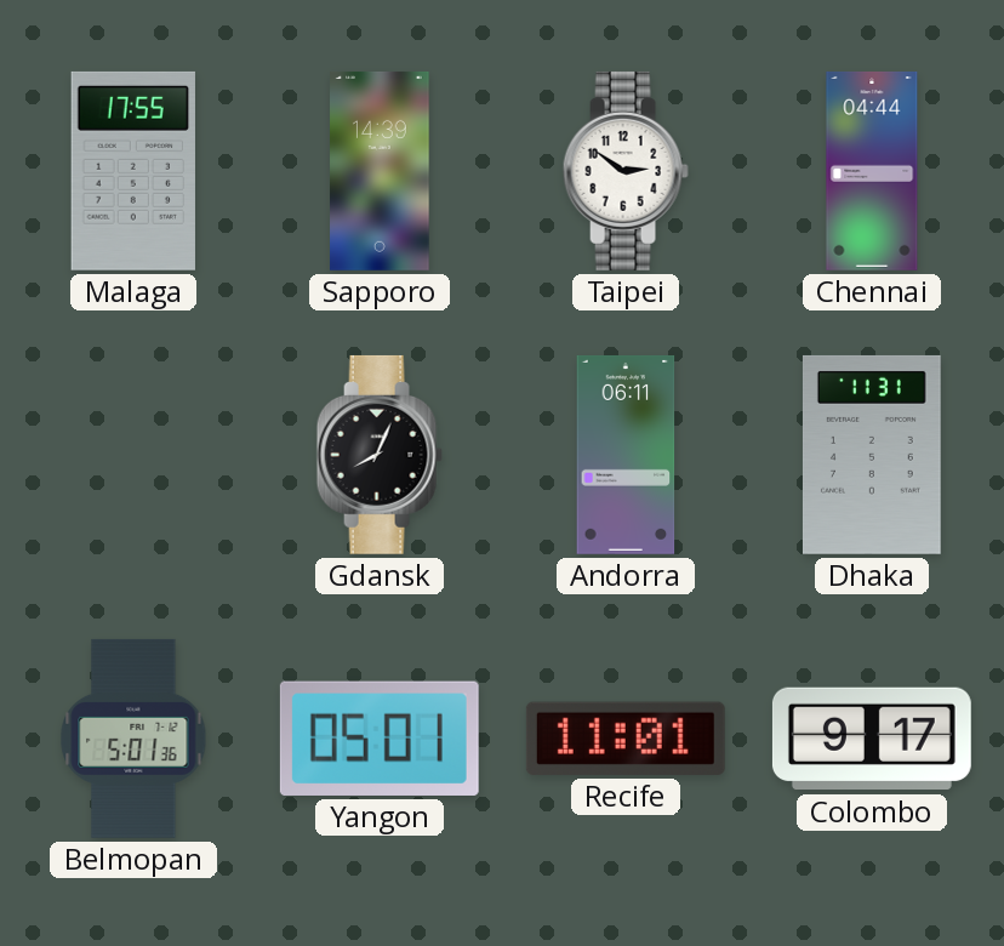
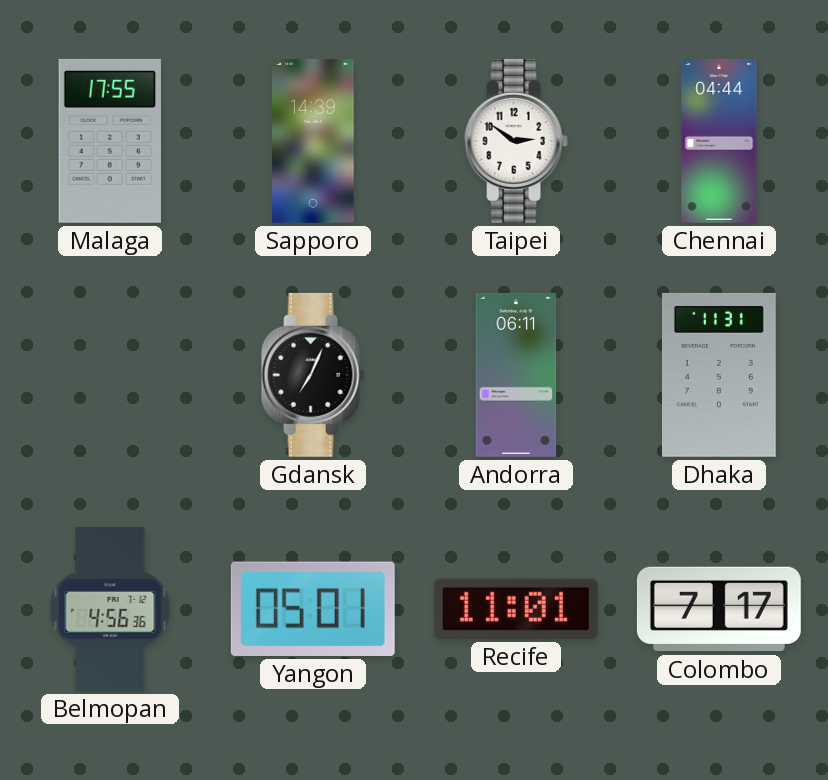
Gdansk: 8:04 -> 7:04
Belmopan: 5:01 -> 4:56
Colombo: 9:17 -> 7:17
